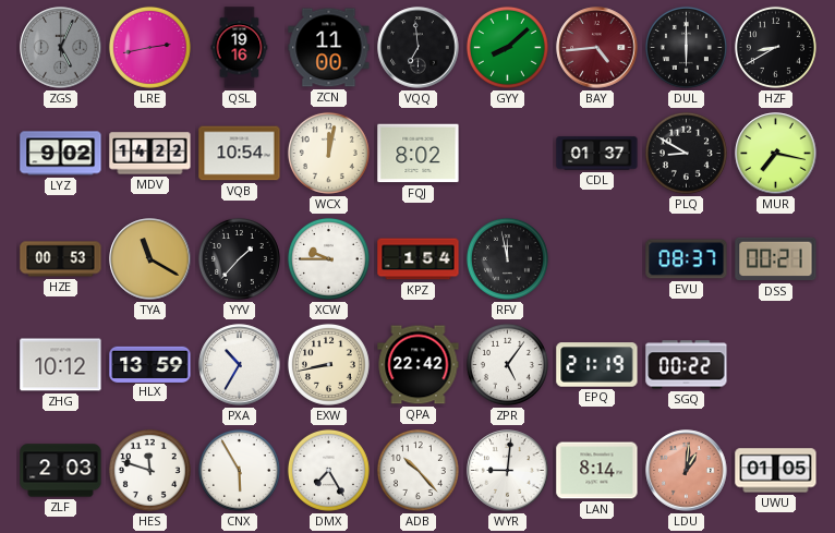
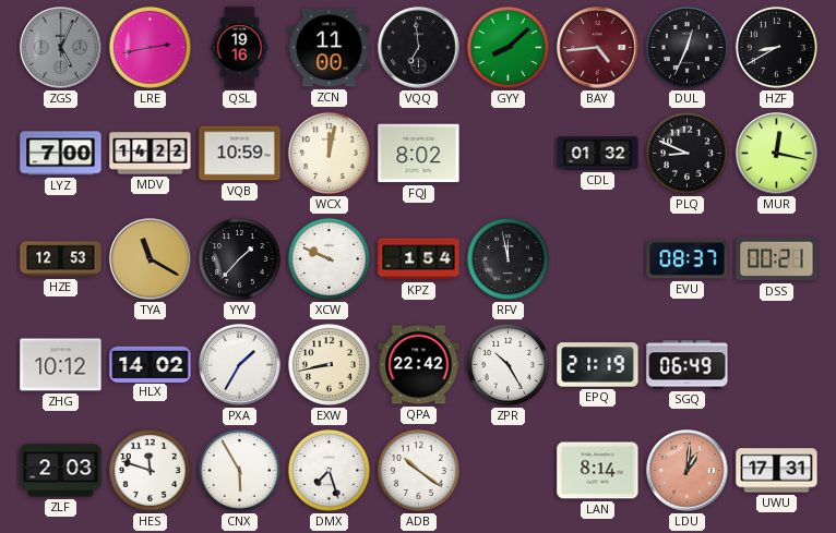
DUL: 6:00 -> 12:34
LYZ: 9:02 -> 7:00
VQB: 10:54 -> 10:59
CDL: 01:37 -> 01:32
PLQ: 8:50 -> 8:49
MUR: 7:17 -> 12:17
HZE: 00:53 -> 12:53
XCW: 9:45 -> 9:49
HLX: 13:59 -> 14:02
PXA: 10:35 -> 1:35
ZPR: 5:06 -> 10:25
SGQ: 00:22 -> 06:49
DMX: 7:25 -> 7:27
ADB: 10:23 -> 10:21
WYR: 9:01 -> none
UWU: 01:05 -> 17:31
